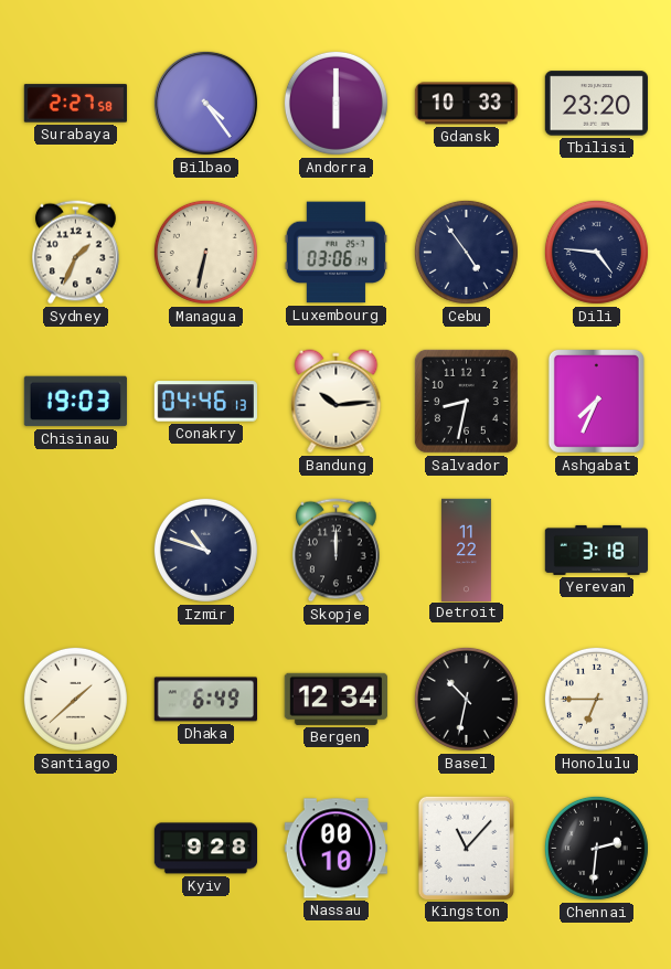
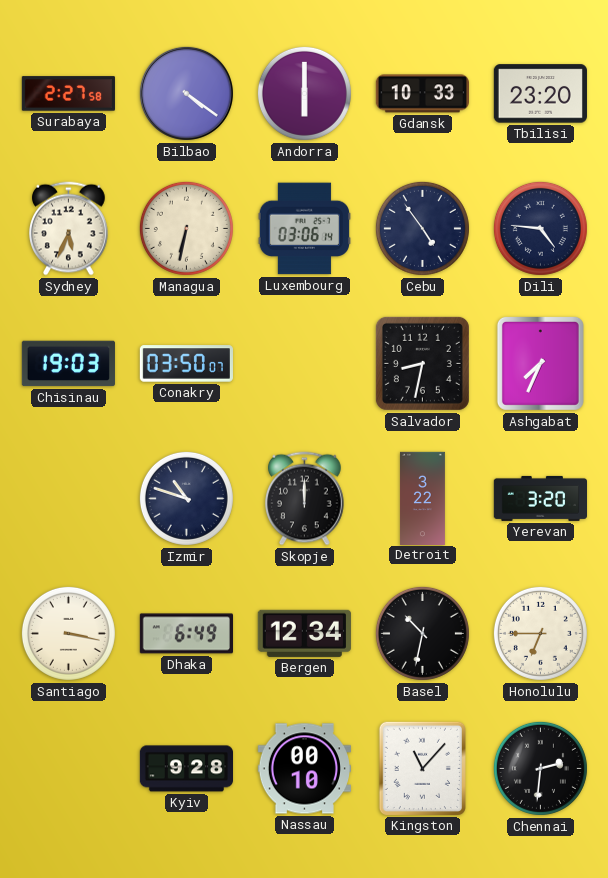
Bilbao: 4:24 -> 4:21
Sydney: 1:34 -> 5:34
Conakry: 04:46 -> 03:50
Bandung: 10:14 -> none
Detroit: 11:22 -> 3:22
Yerevan: 3:18 -> 3:20
Santiago: 1:38 -> 3:17
